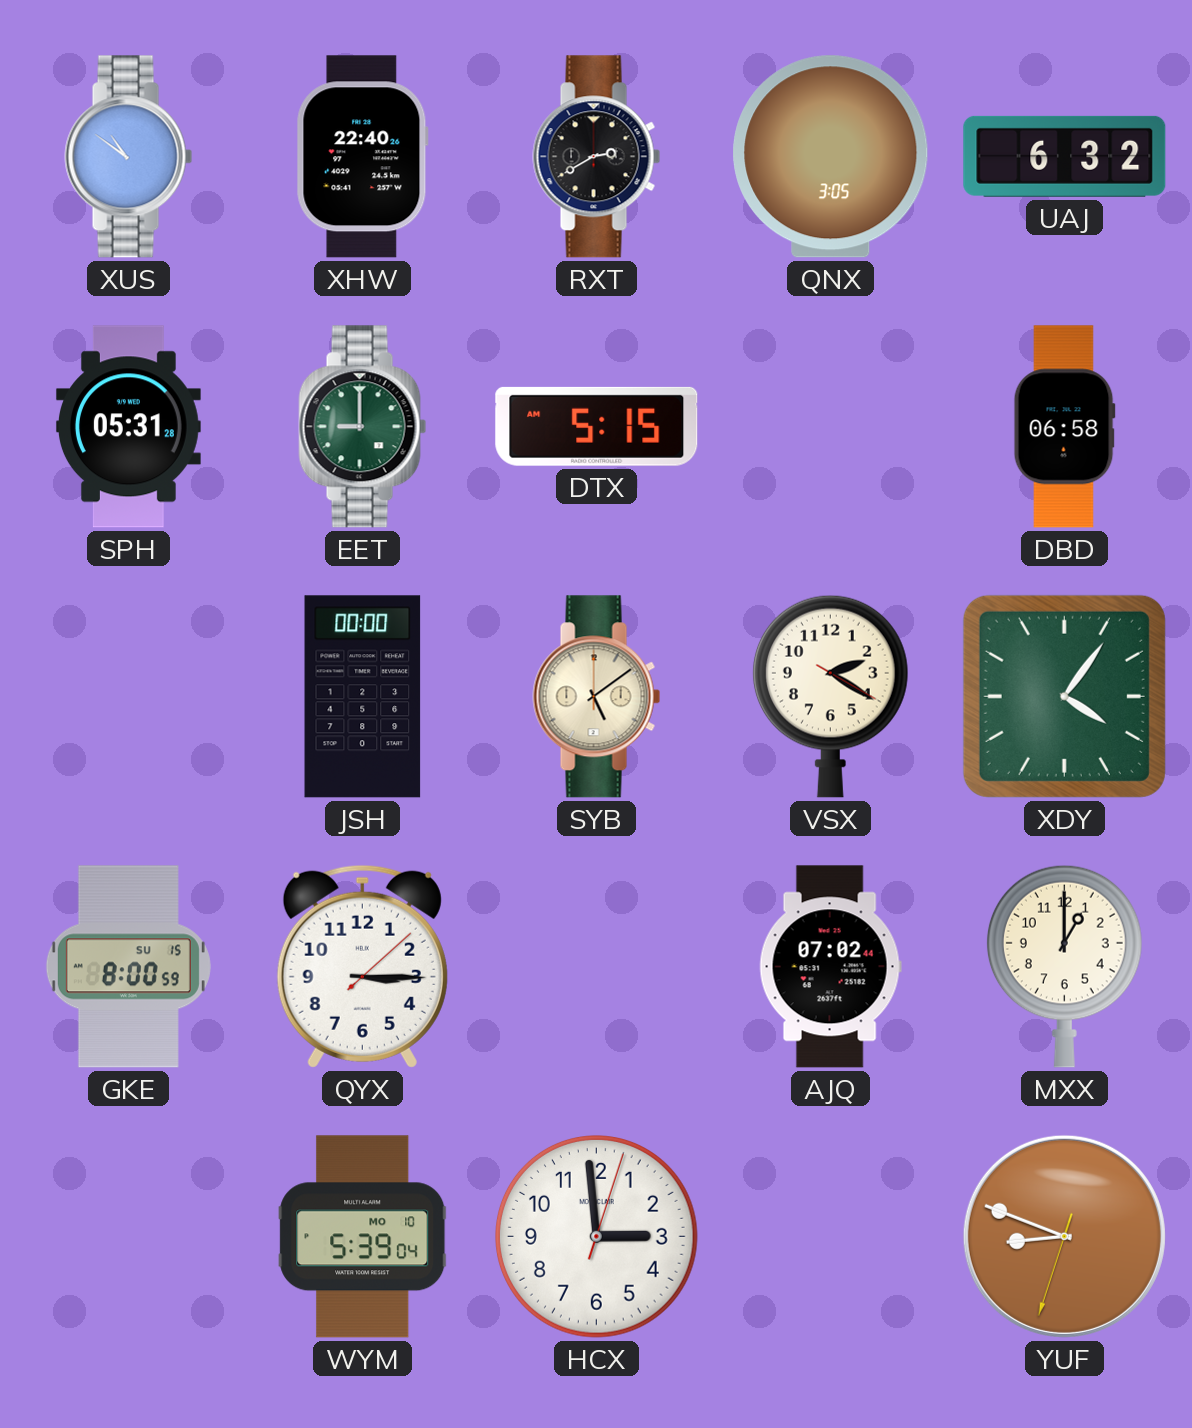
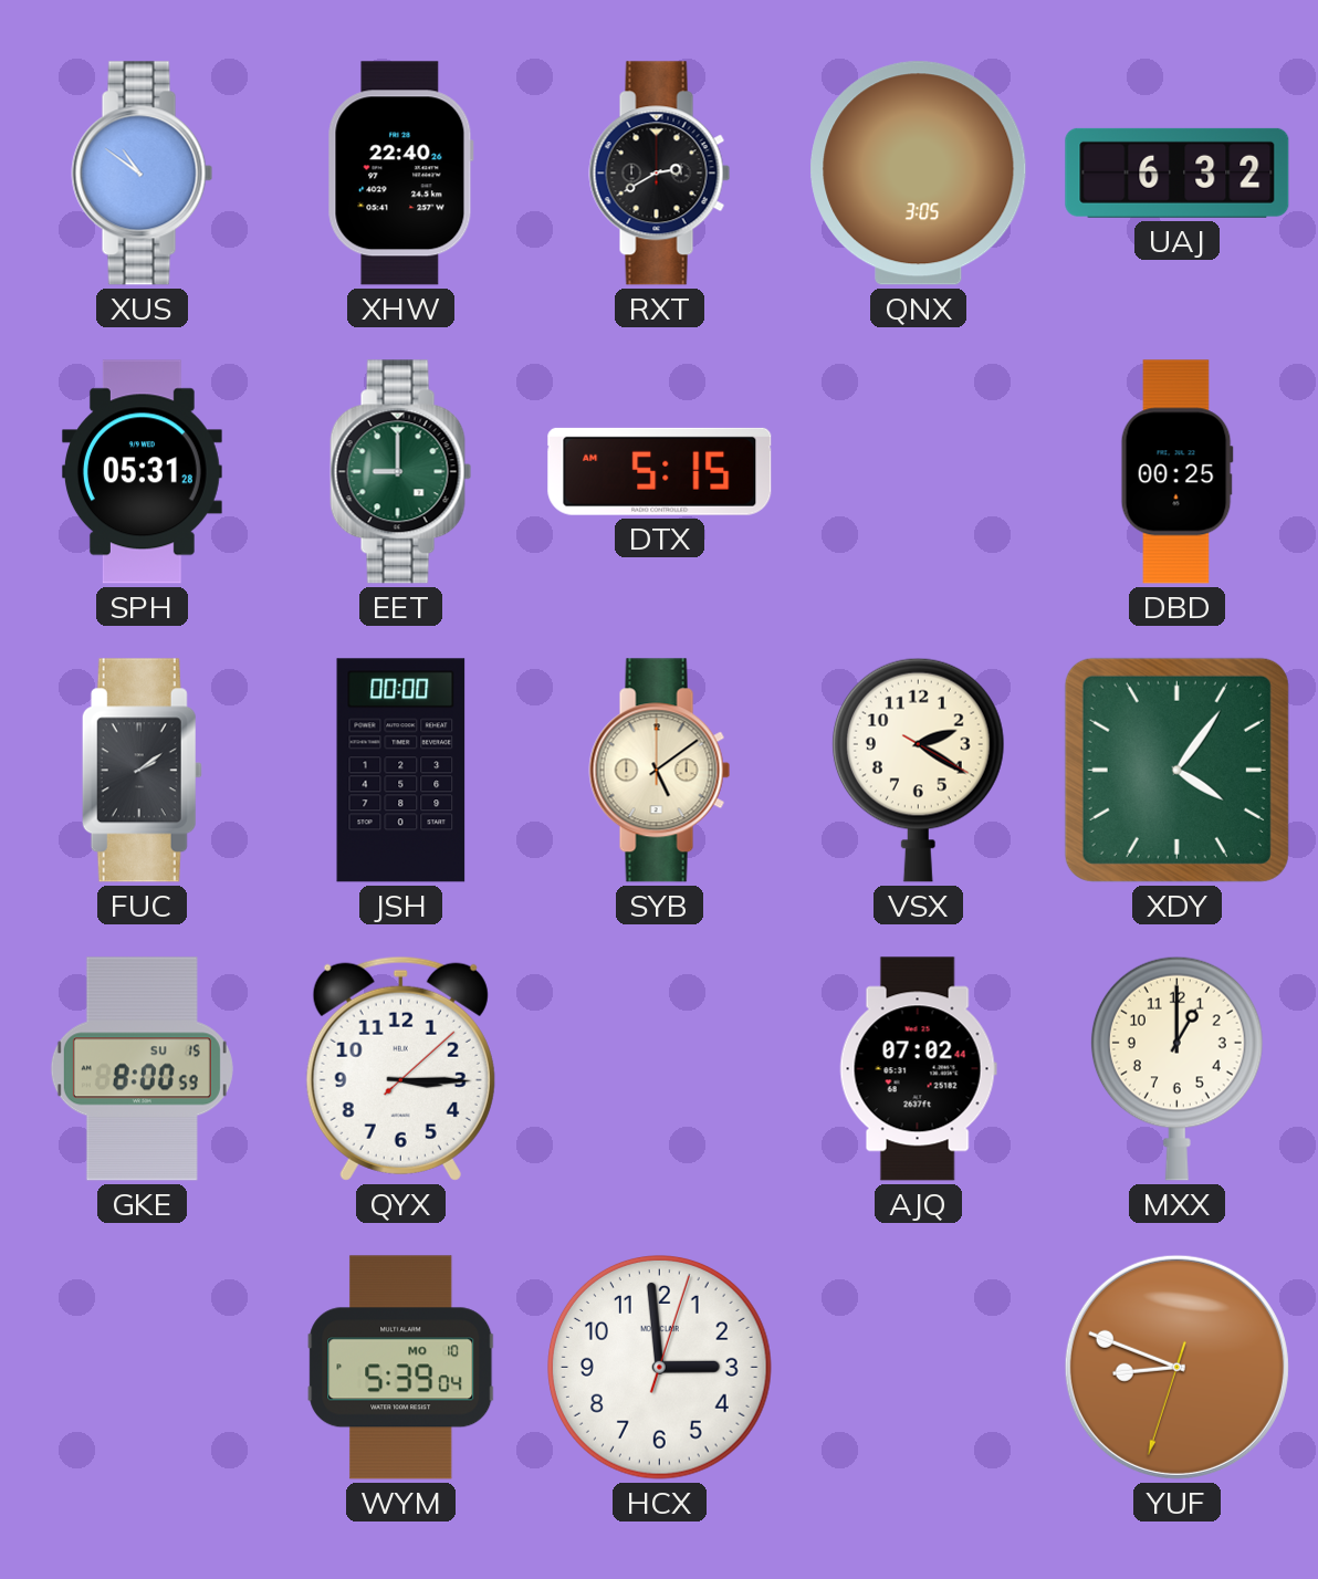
DBD: 06:58 -> 00:25
FUC: none -> 2:09
